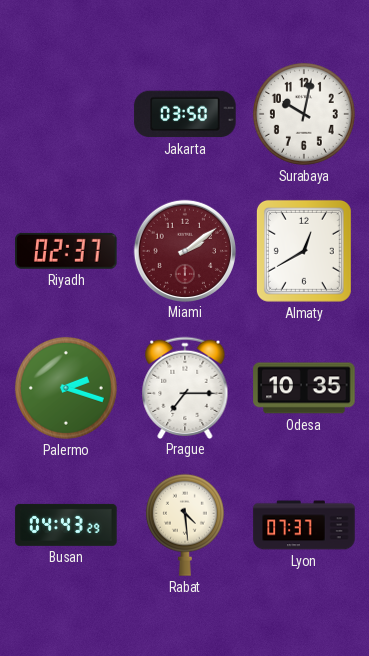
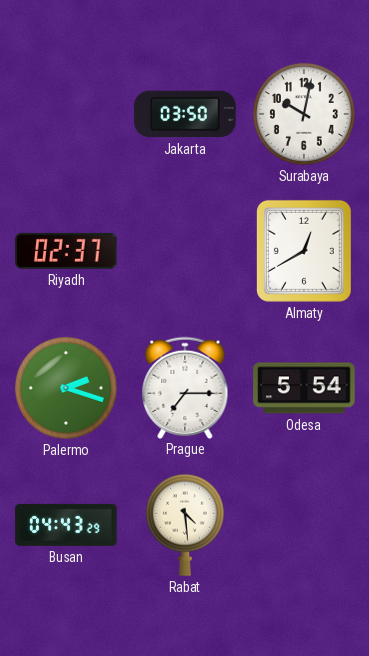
Miami: 2:09 -> none
Odesa: 10:35 -> 5:54
Lyon: 07:37 -> none
